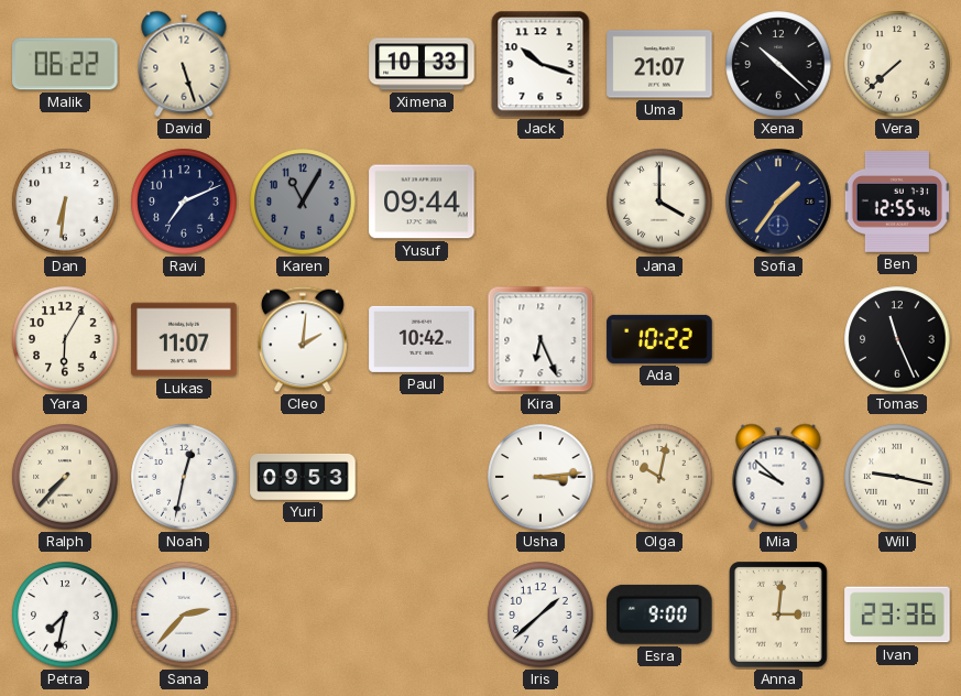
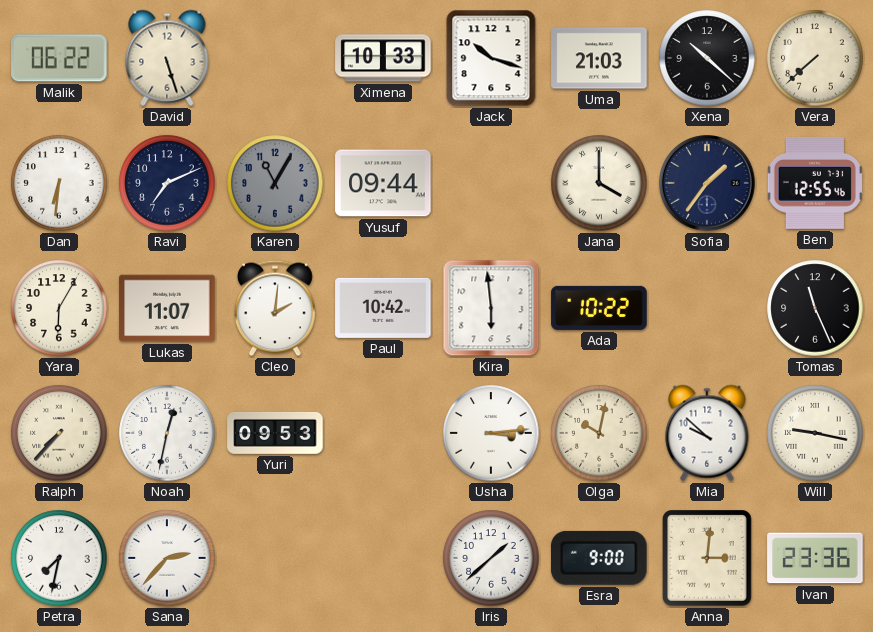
Uma: 21:07 -> 21:03
Kira: 6:26 -> 5:59
